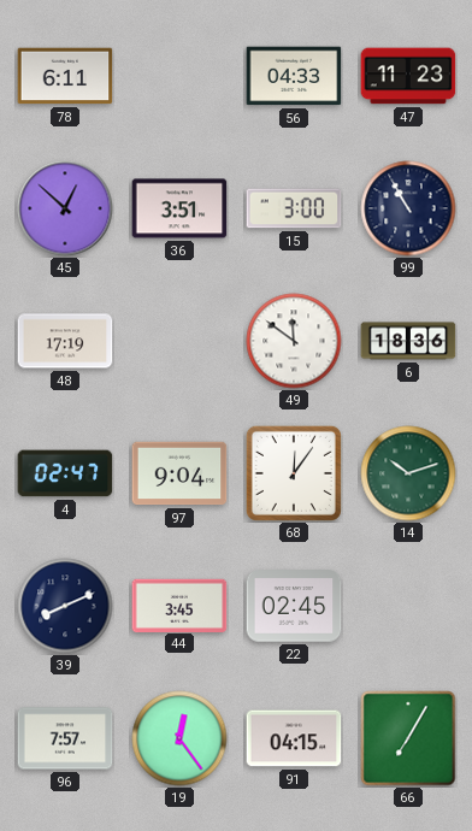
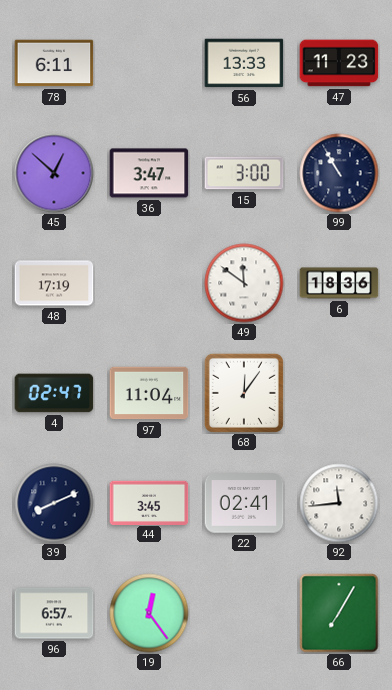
56: 04:33 -> 13:33
36: 3:51 -> 3:47
97: 9:04 -> 11:04
14: 10:12 -> none
22: 02:45 -> 02:41
92: none -> 11:44
96: 7:57 -> 6:57
91: 04:15 -> none
